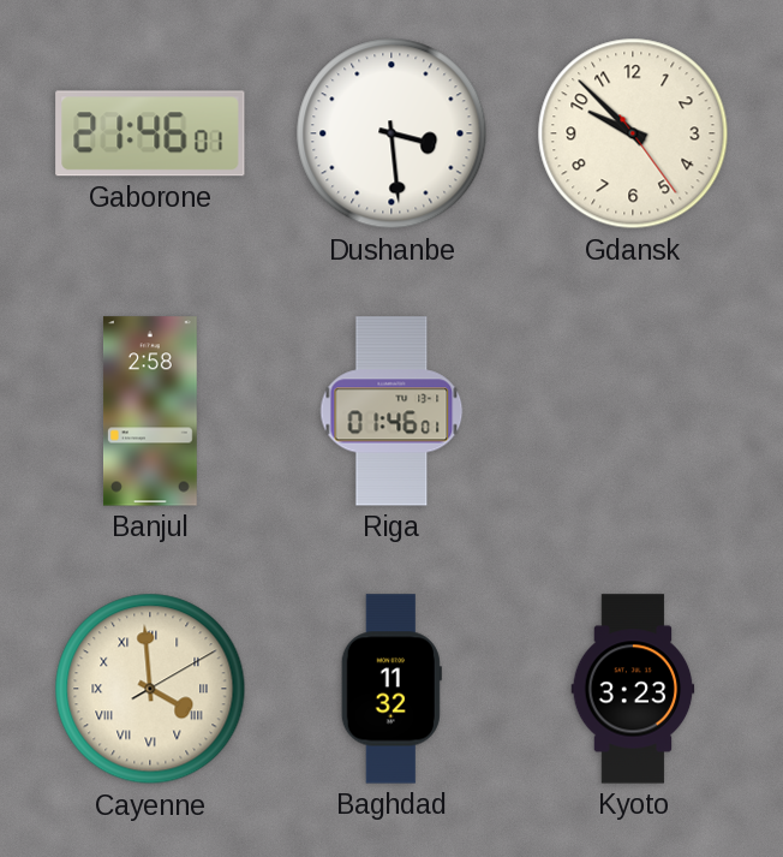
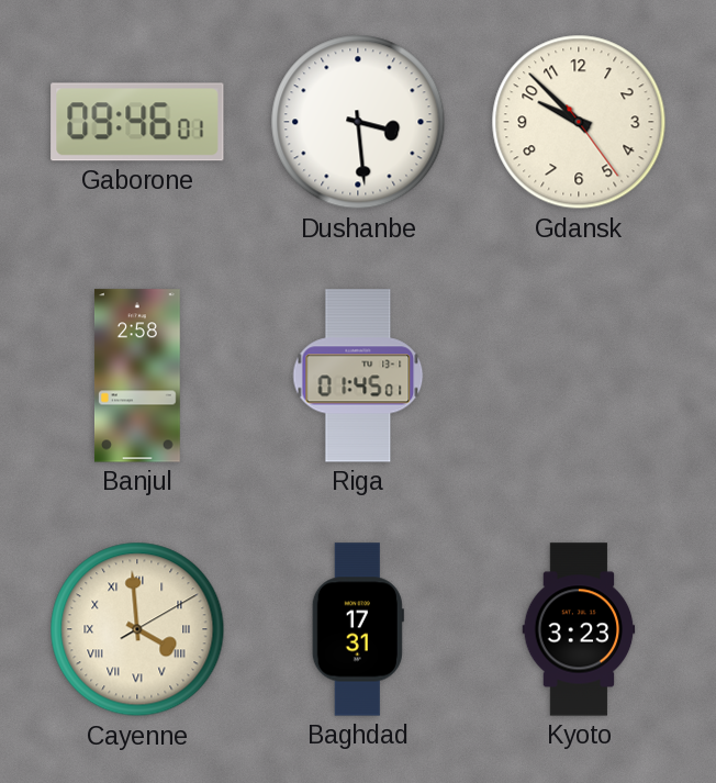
Gaborone: 21:46 -> 09:46
Riga: 01:46 -> 01:45
Baghdad: 11:32 -> 17:31
